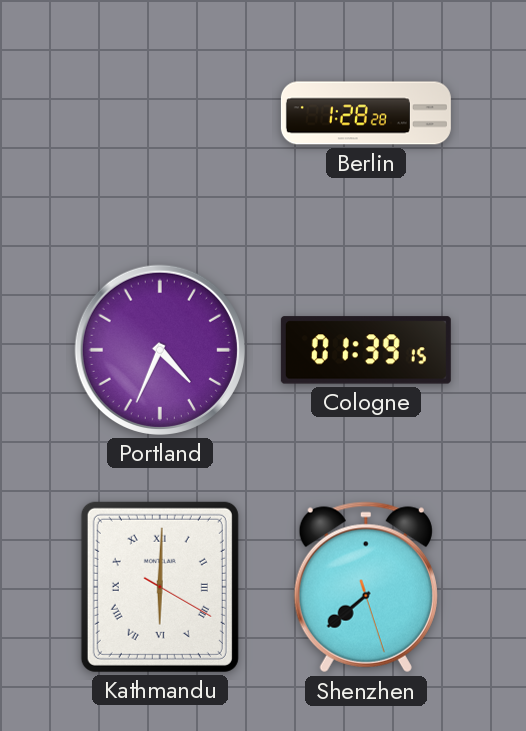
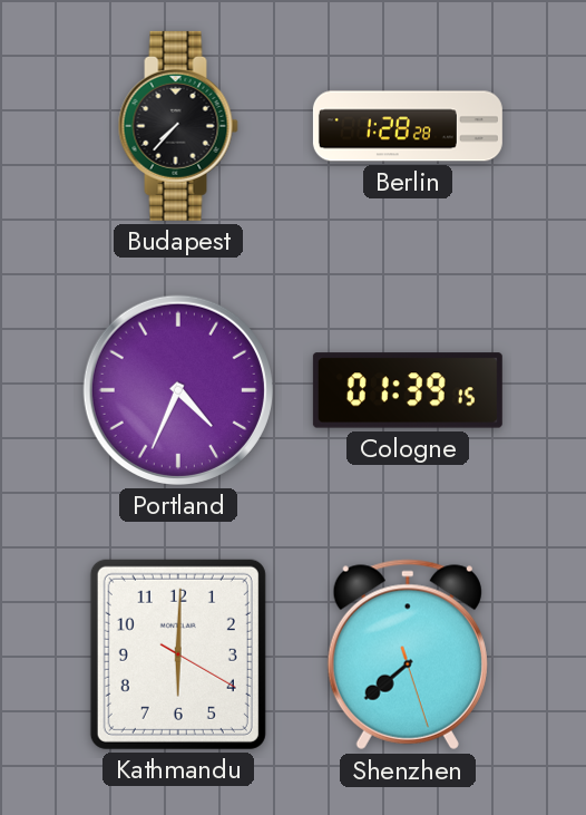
Budapest: none -> 7:37
Kathmandu numerals: Roman -> Arabic
